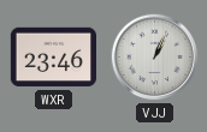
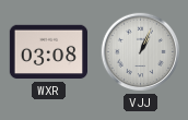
WXR: 23:46 -> 03:08
